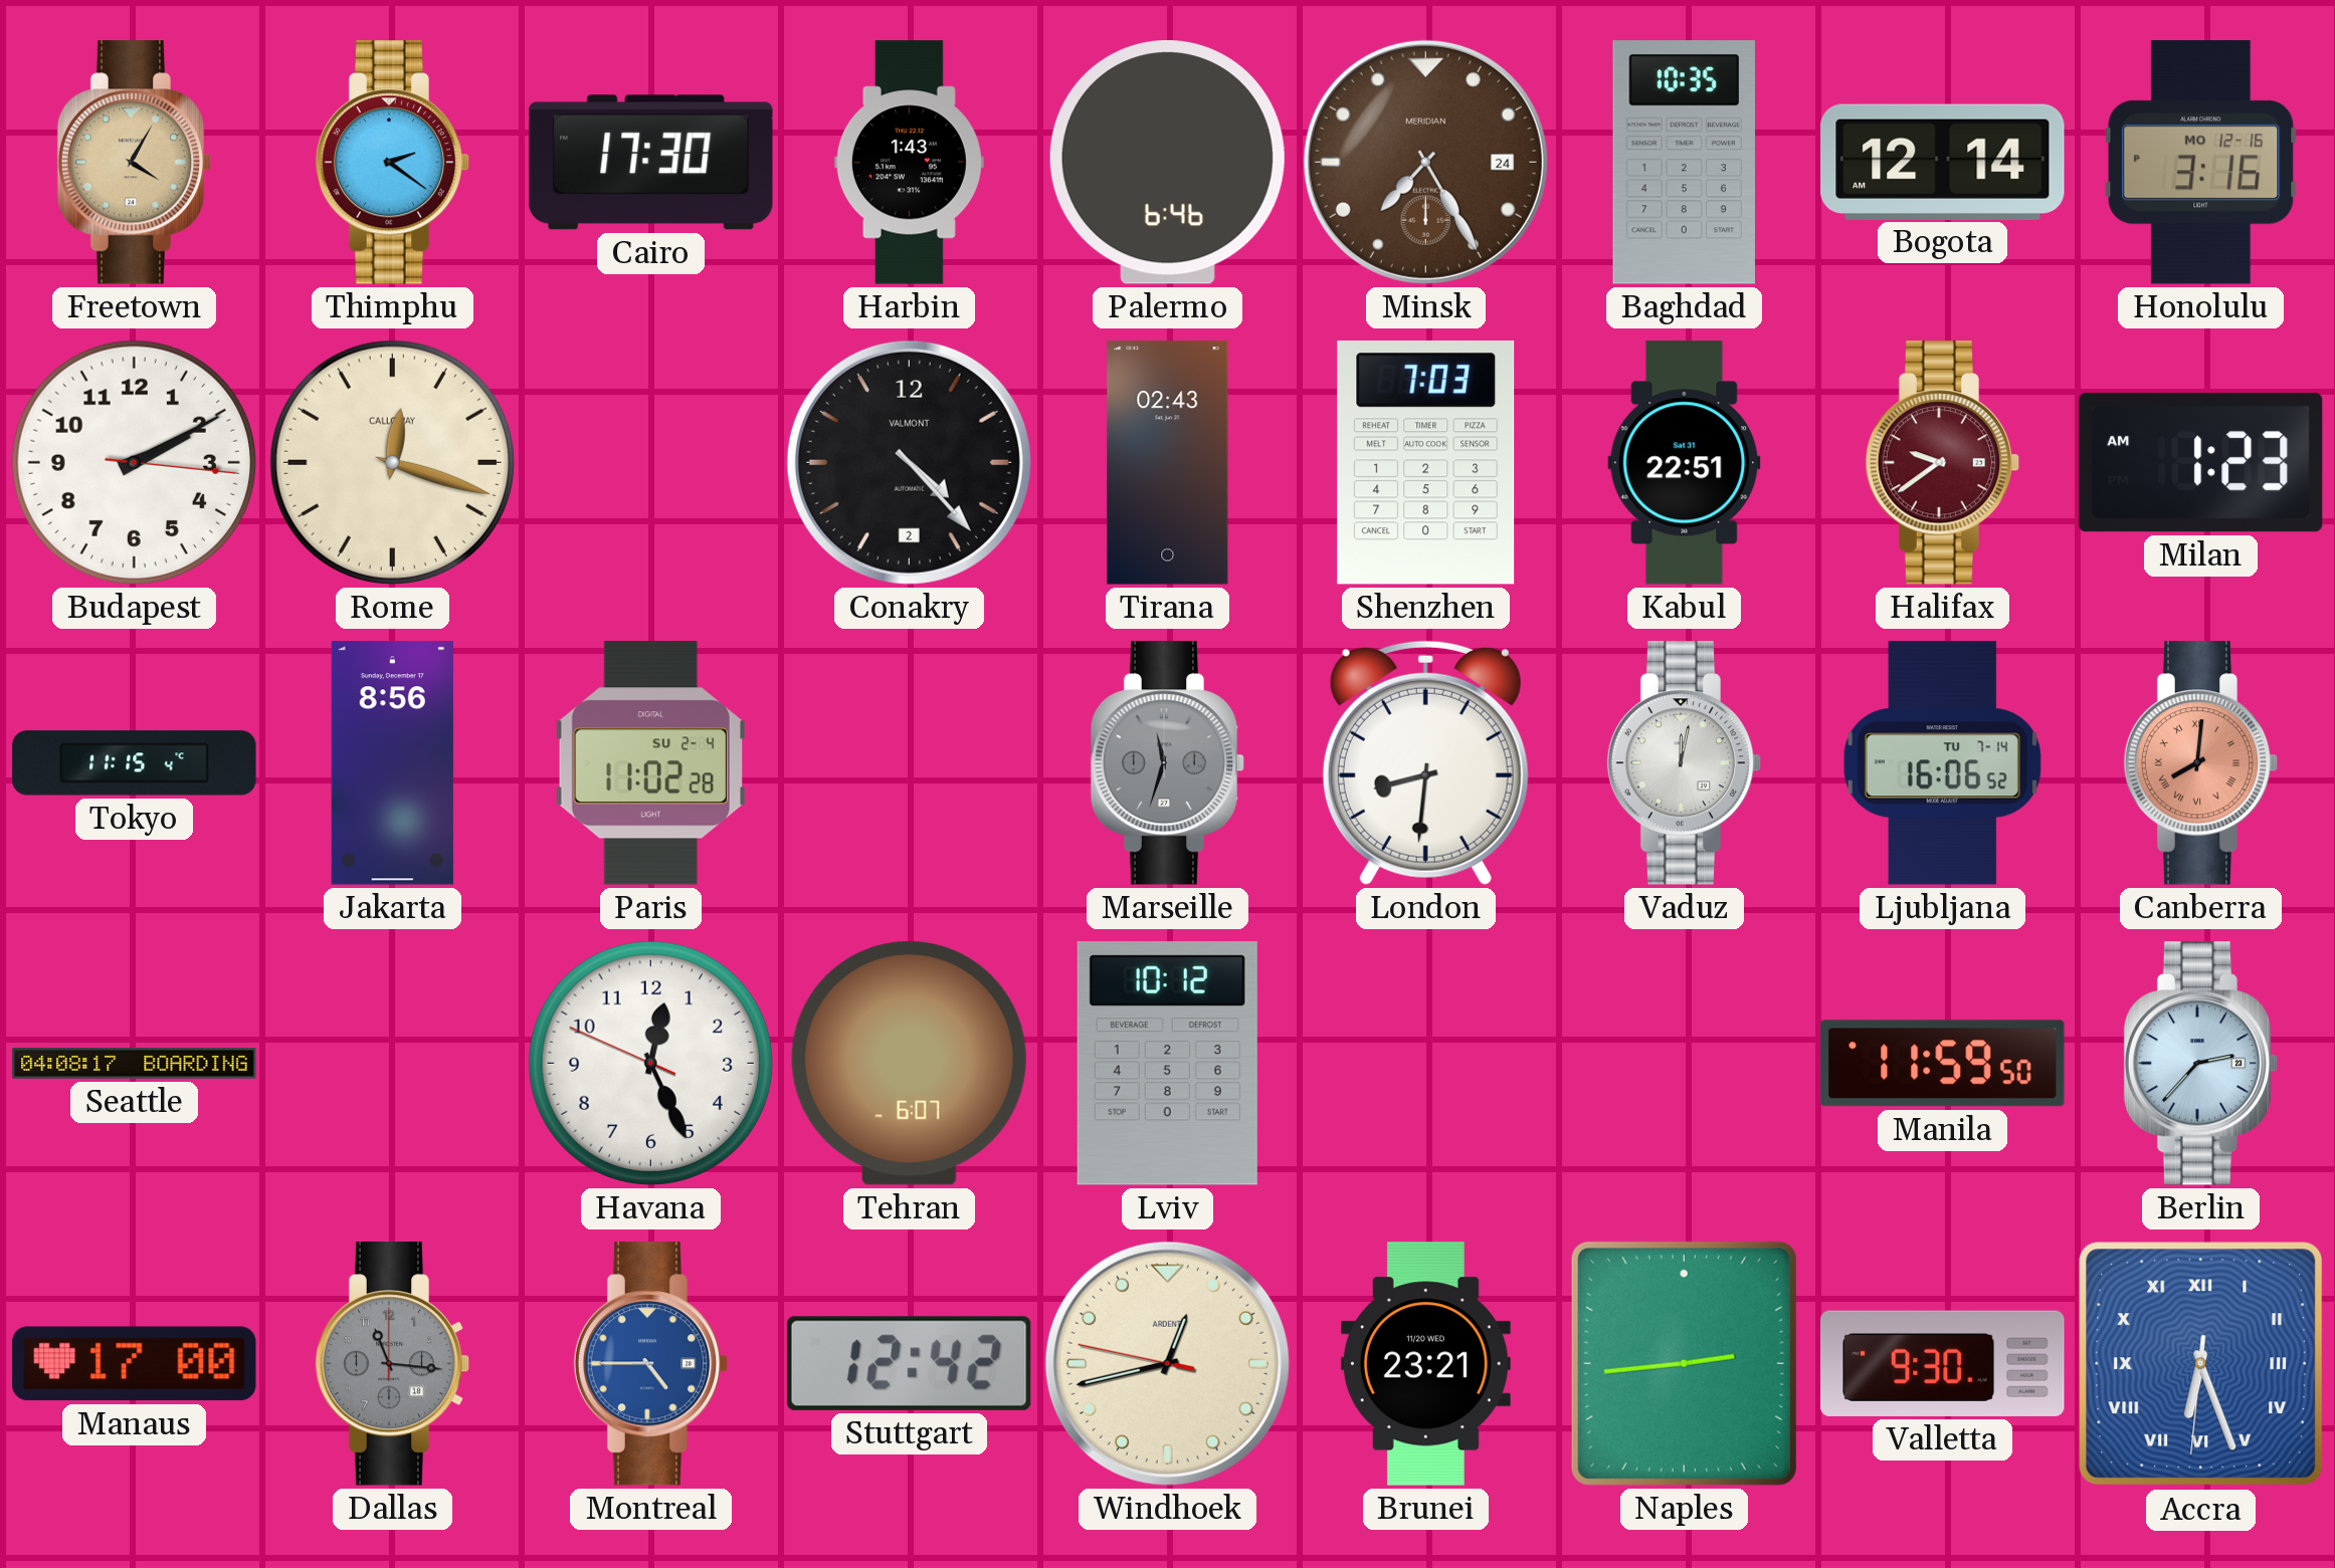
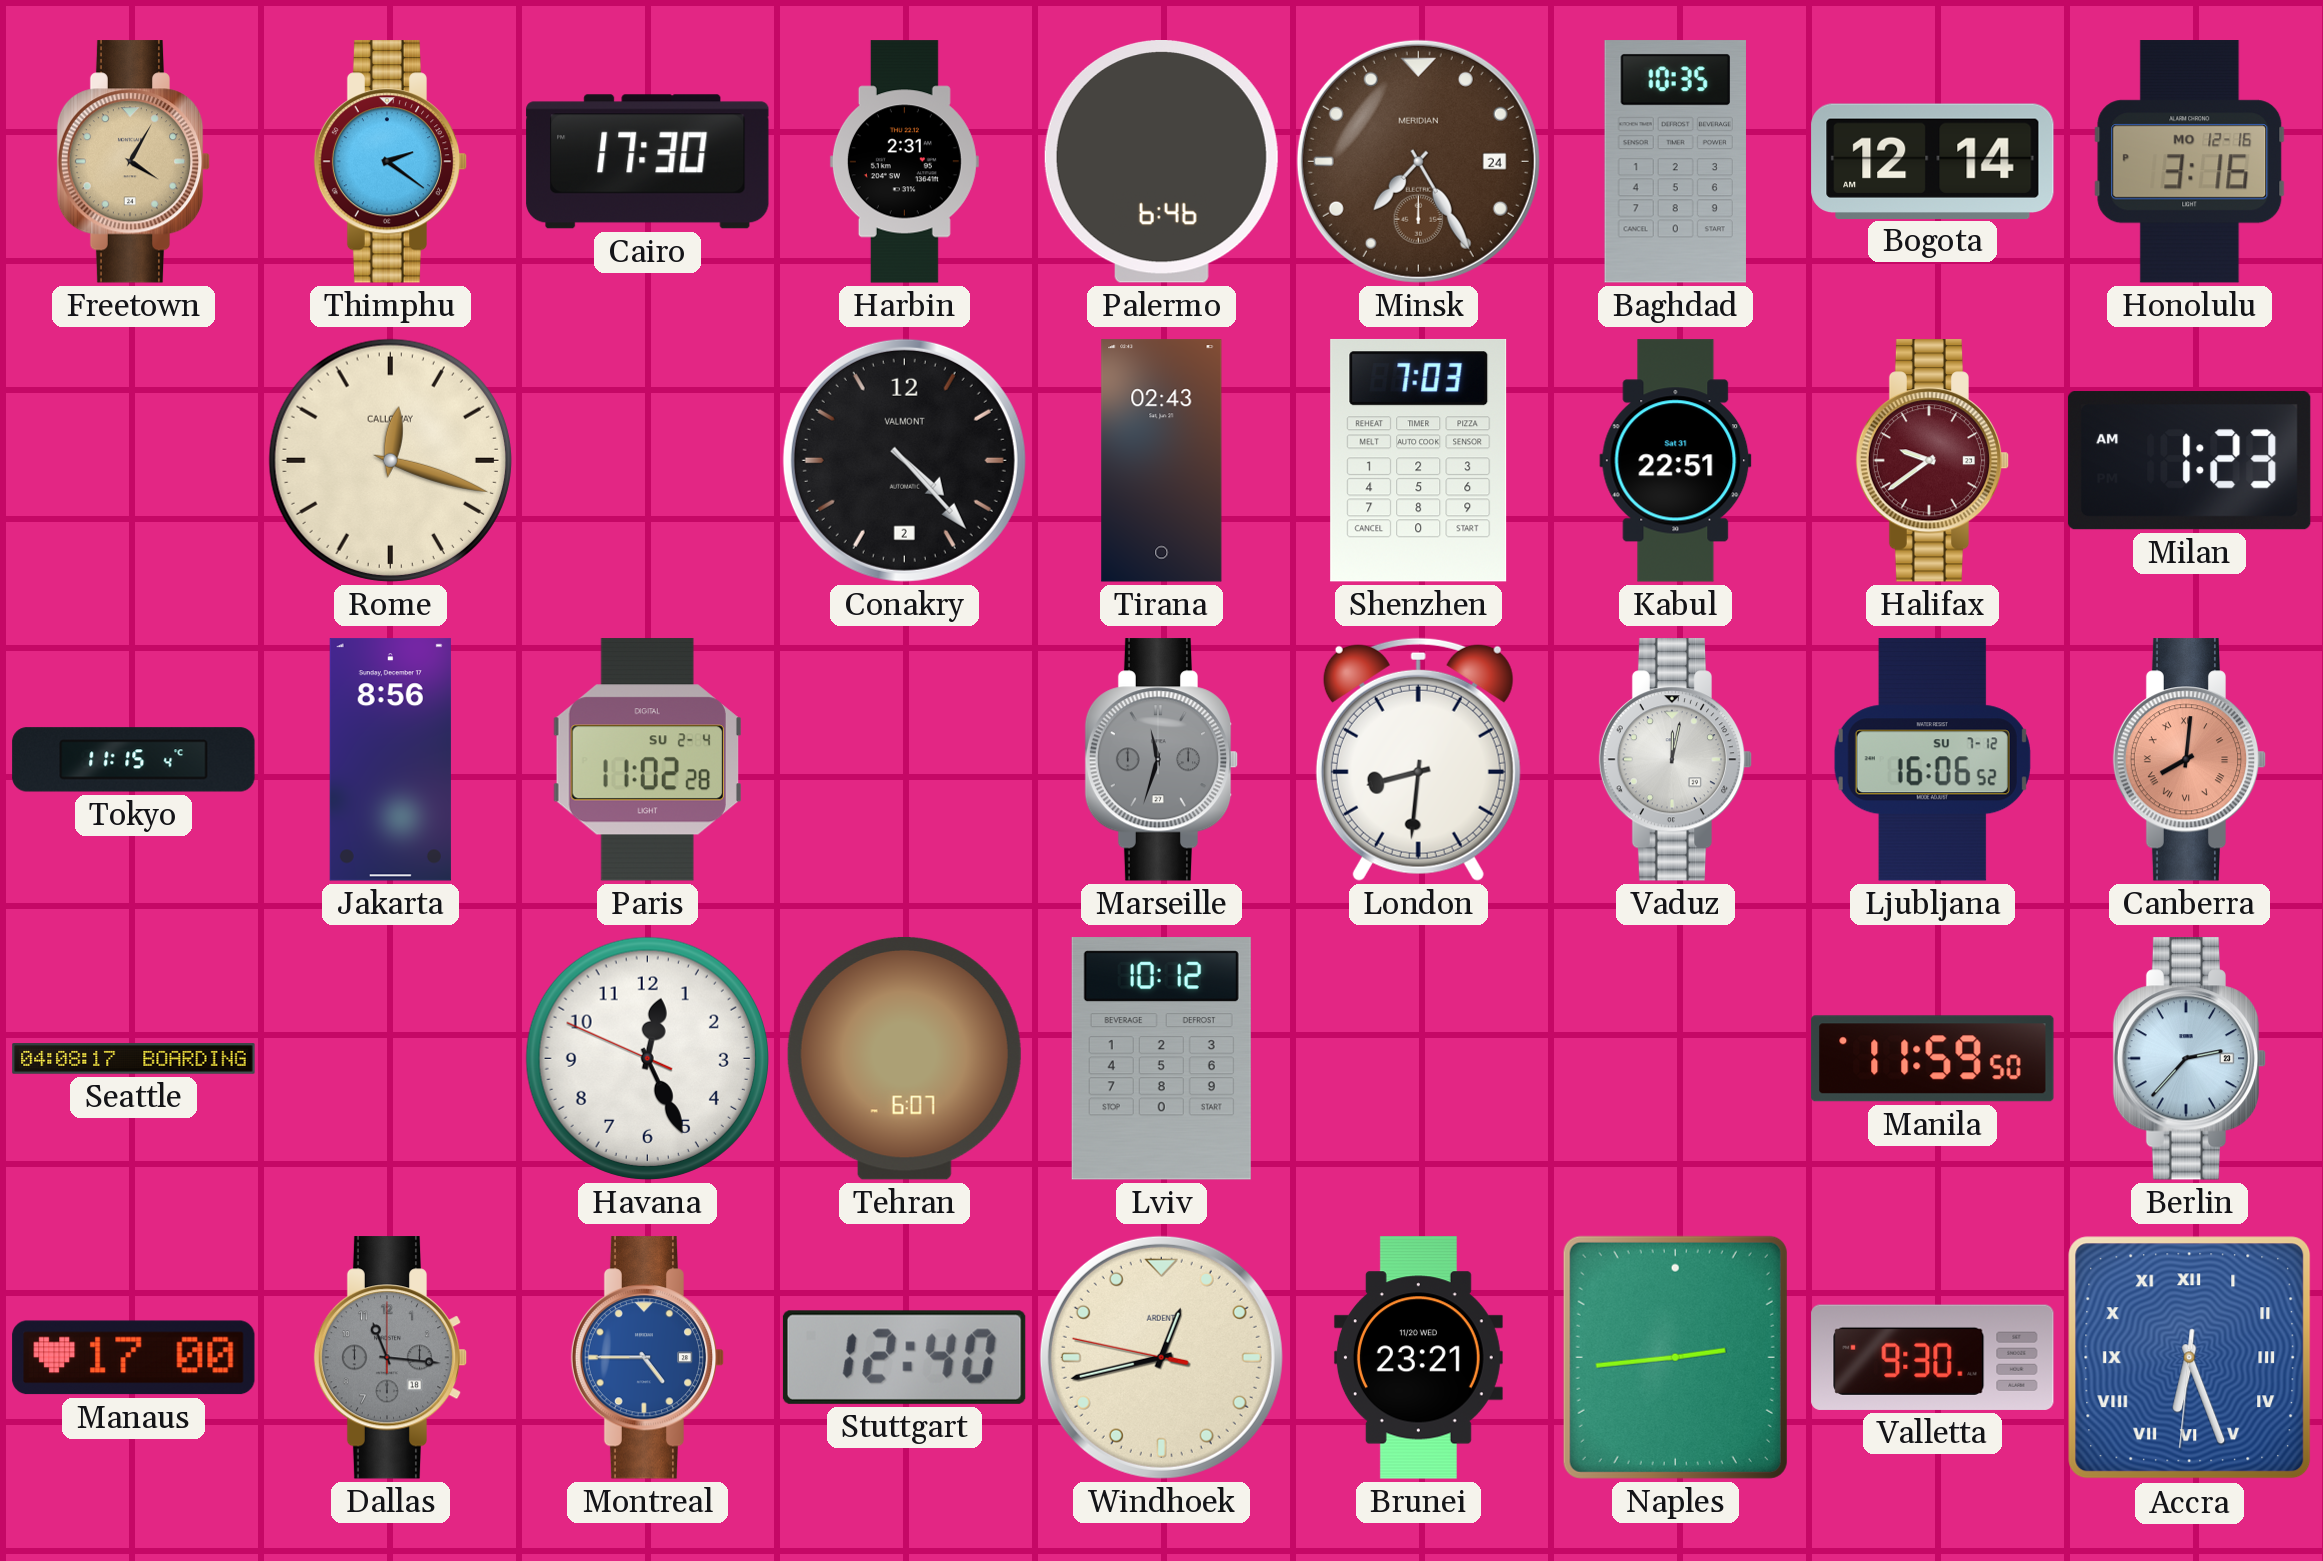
Harbin: 1:43 -> 2:31
Budapest: 2:10 -> none
Ljubljana date: TU 7-14 -> SU 7-12
Stuttgart: 12:42 -> 12:40
